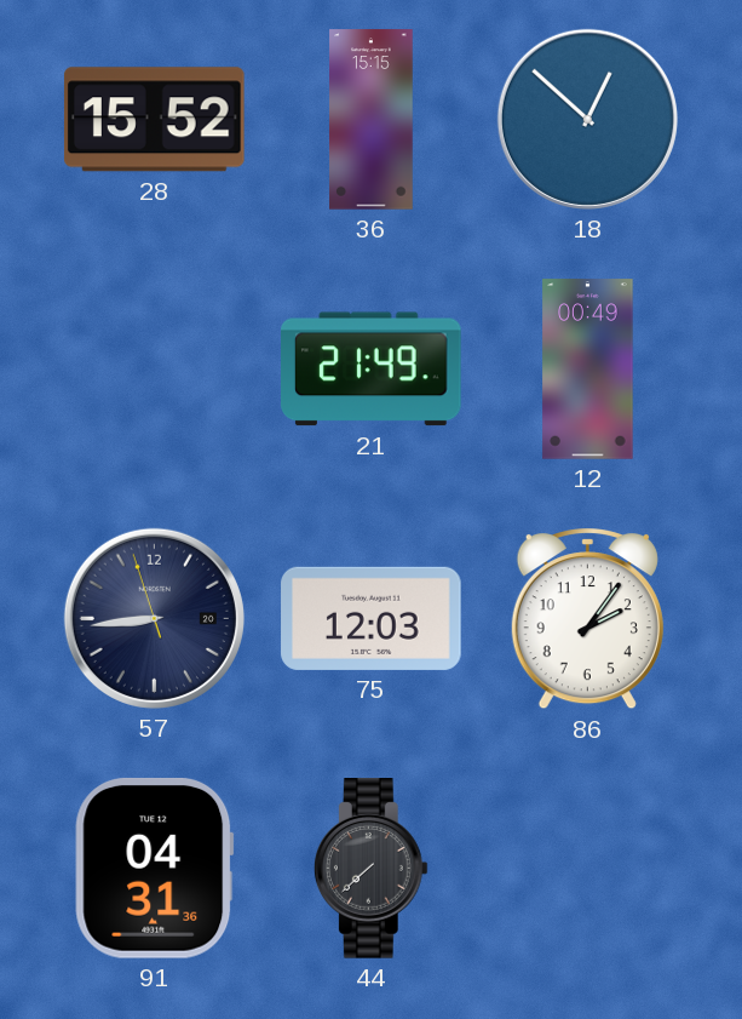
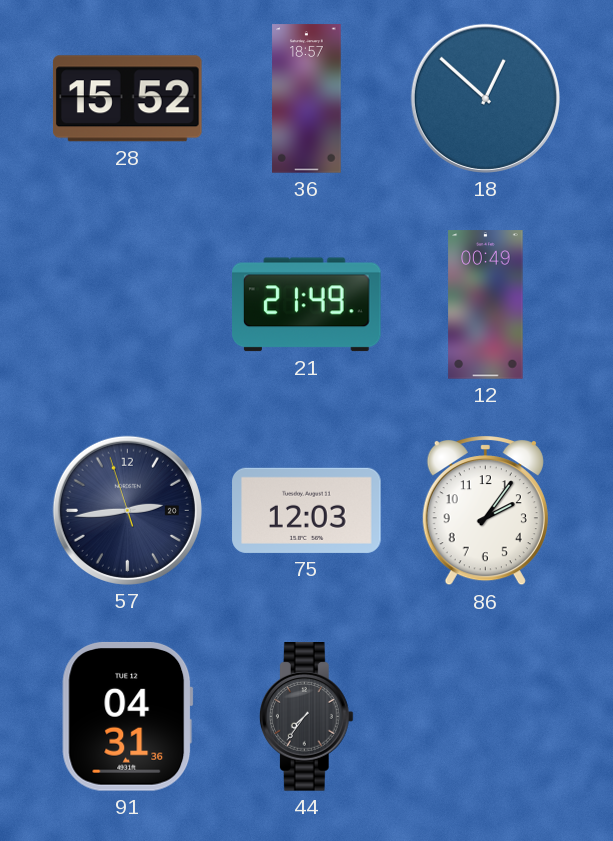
36: 15:15 -> 18:57
57: 8:43 -> 2:43
44: 7:38 -> 7:36
